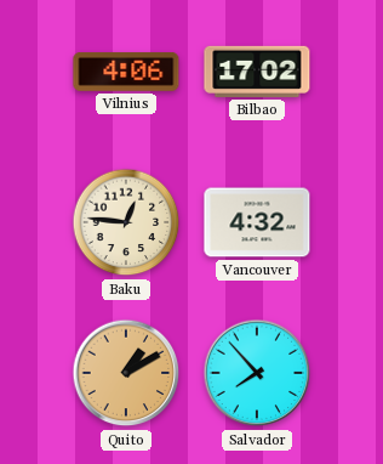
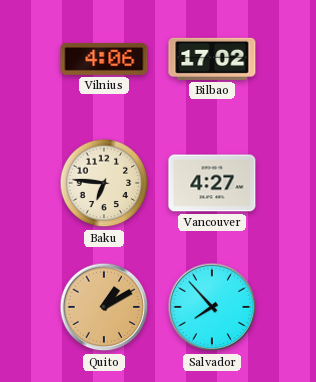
Baku: 12:46 -> 6:46
Vancouver: 4:32 -> 4:27
